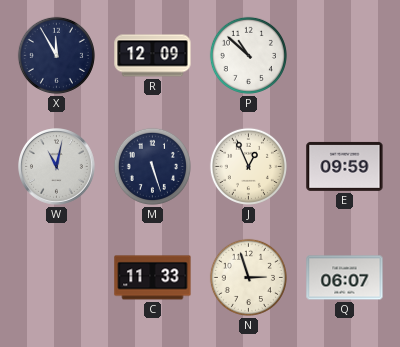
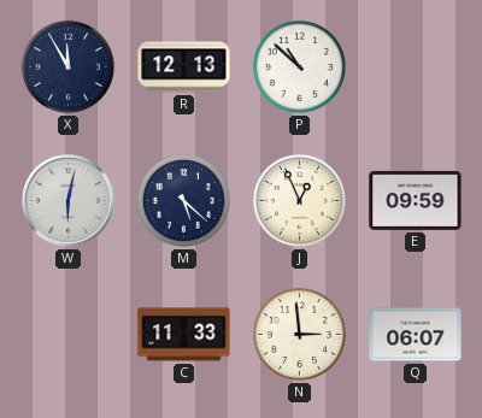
R: 12:09 -> 12:13
W: 11:02 -> 6:02
M: 5:27 -> 5:22
N: 2:57 -> 2:59
